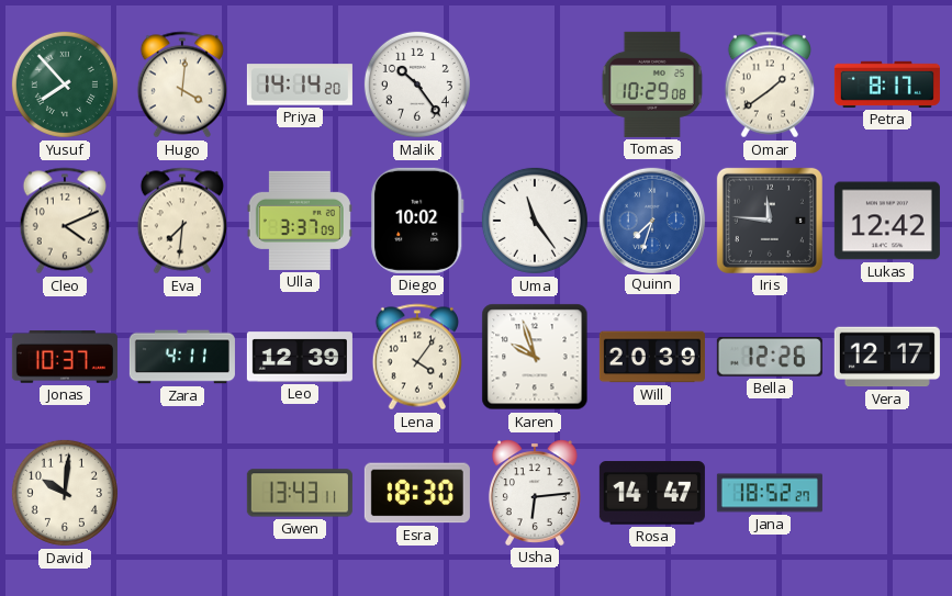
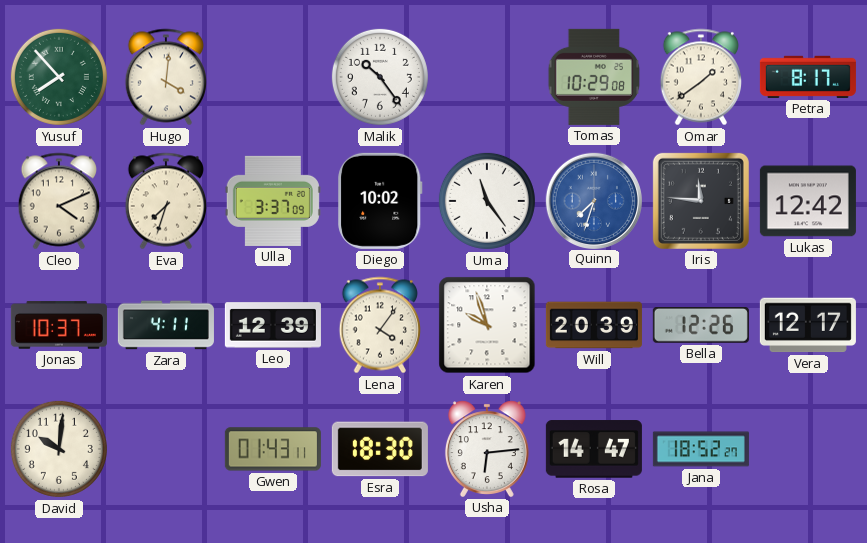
Priya: 14:14 -> none
Eva: 7:31 -> 7:33
Gwen: 13:43 -> 01:43
